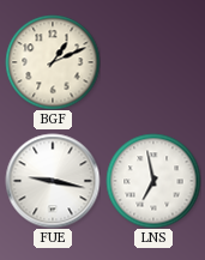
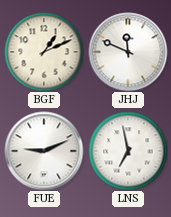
JHJ: none -> 11:49
FUE: 9:17 -> 9:11
